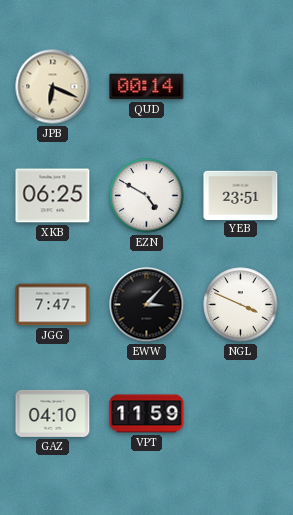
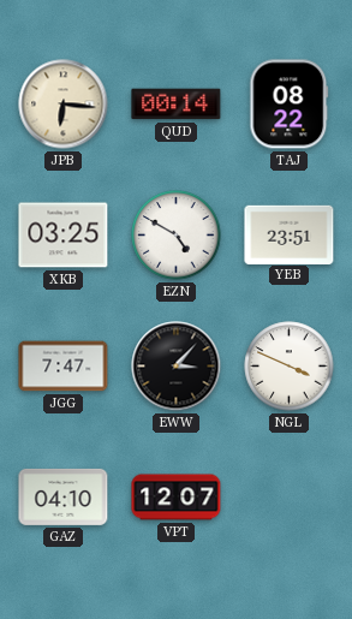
JPB: 6:19 -> 6:16
TAJ: none -> 08:22
XKB: 06:25 -> 03:25
VPT: 11:59 -> 12:07
